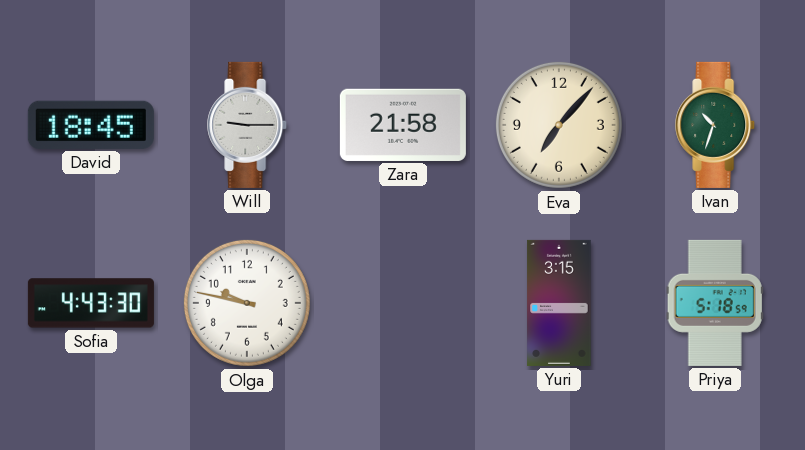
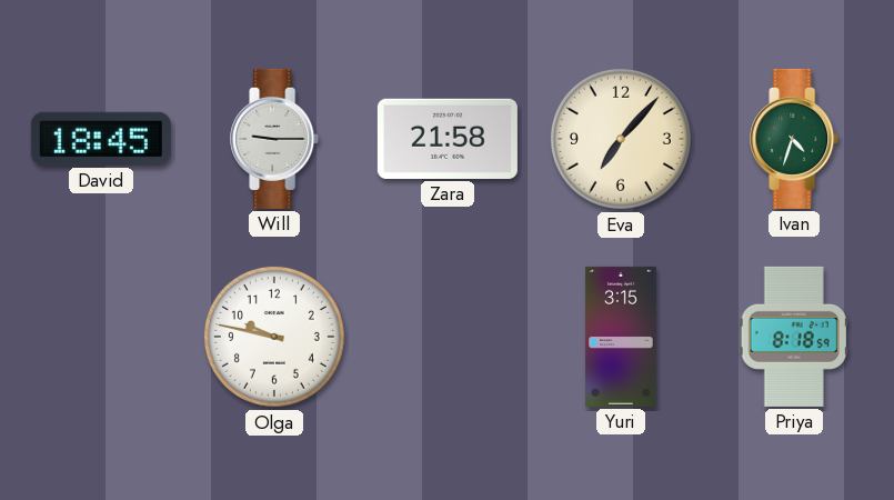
Ivan: 10:33 -> 4:33
Sofia: 4:43 -> none
Priya: 5:18 -> 8:18
